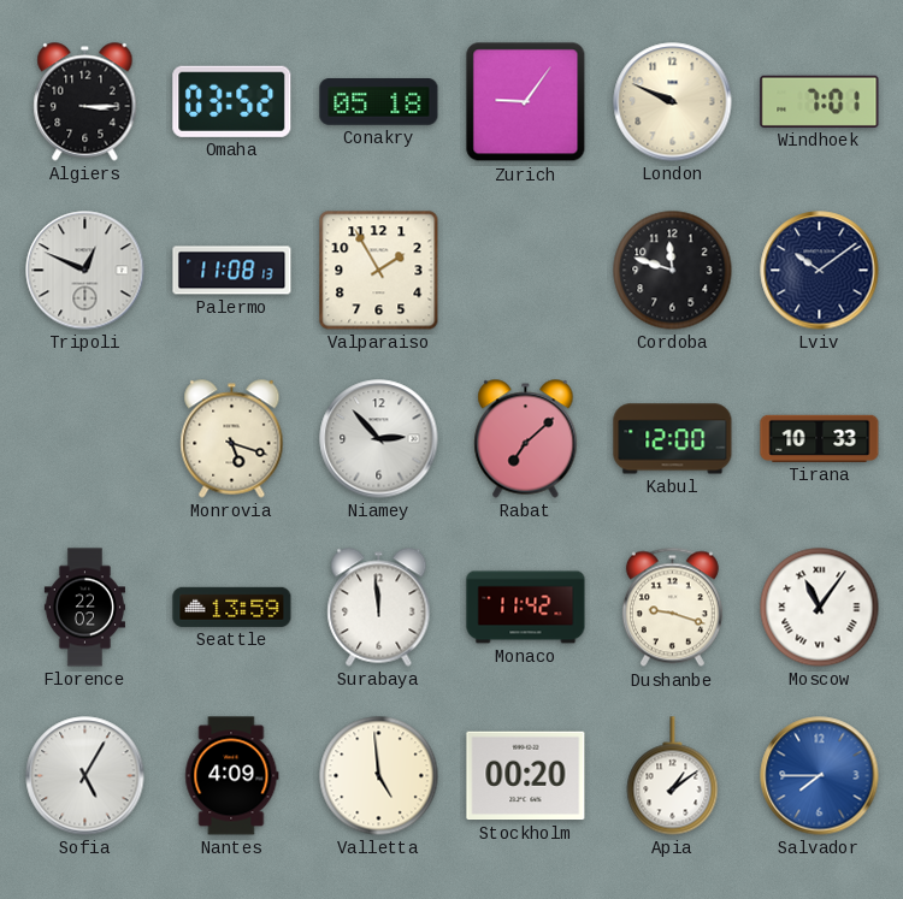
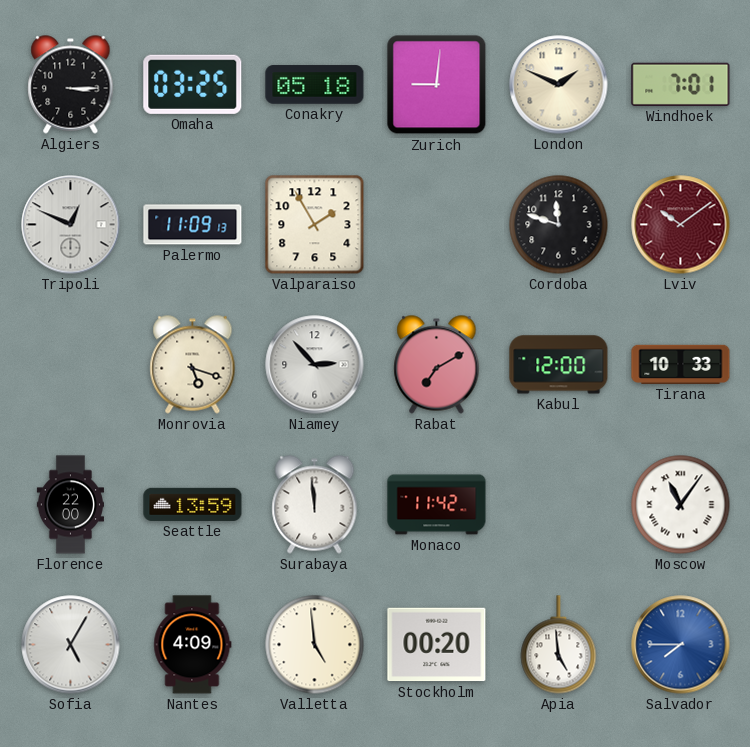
Omaha: 03:52 -> 03:25
Zurich: 9:06 -> 9:01
London: 9:49 -> 1:49
Palermo: 11:08 -> 11:09
Lviv dial: navy -> burgundy
Rabat: 7:08 -> 7:10
Florence: 22:02 -> 22:00
Dushanbe: 9:18 -> none
Apia: 1:09 -> 4:59
